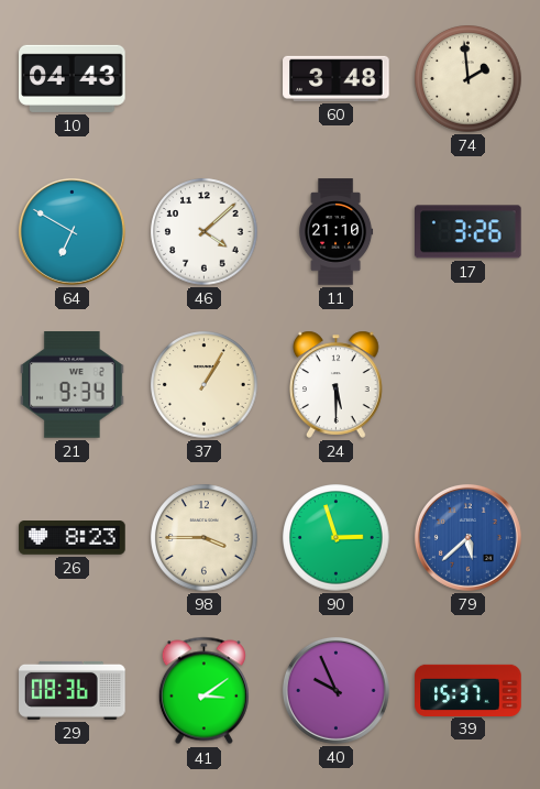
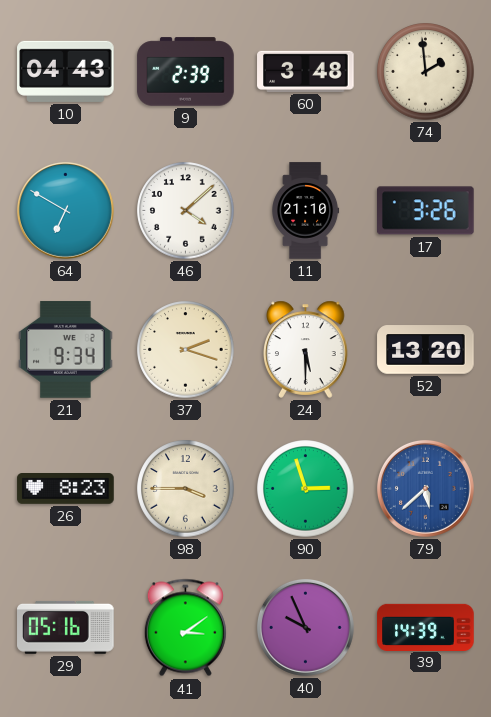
9: none -> 2:39
37: 1:05 -> 2:18
52: none -> 13:20
29: 08:36 -> 05:16
39: 15:37 -> 14:39
